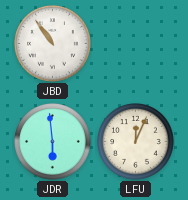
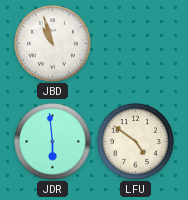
JBD: 10:54 -> 10:57
LFU: 12:04 -> 4:51
